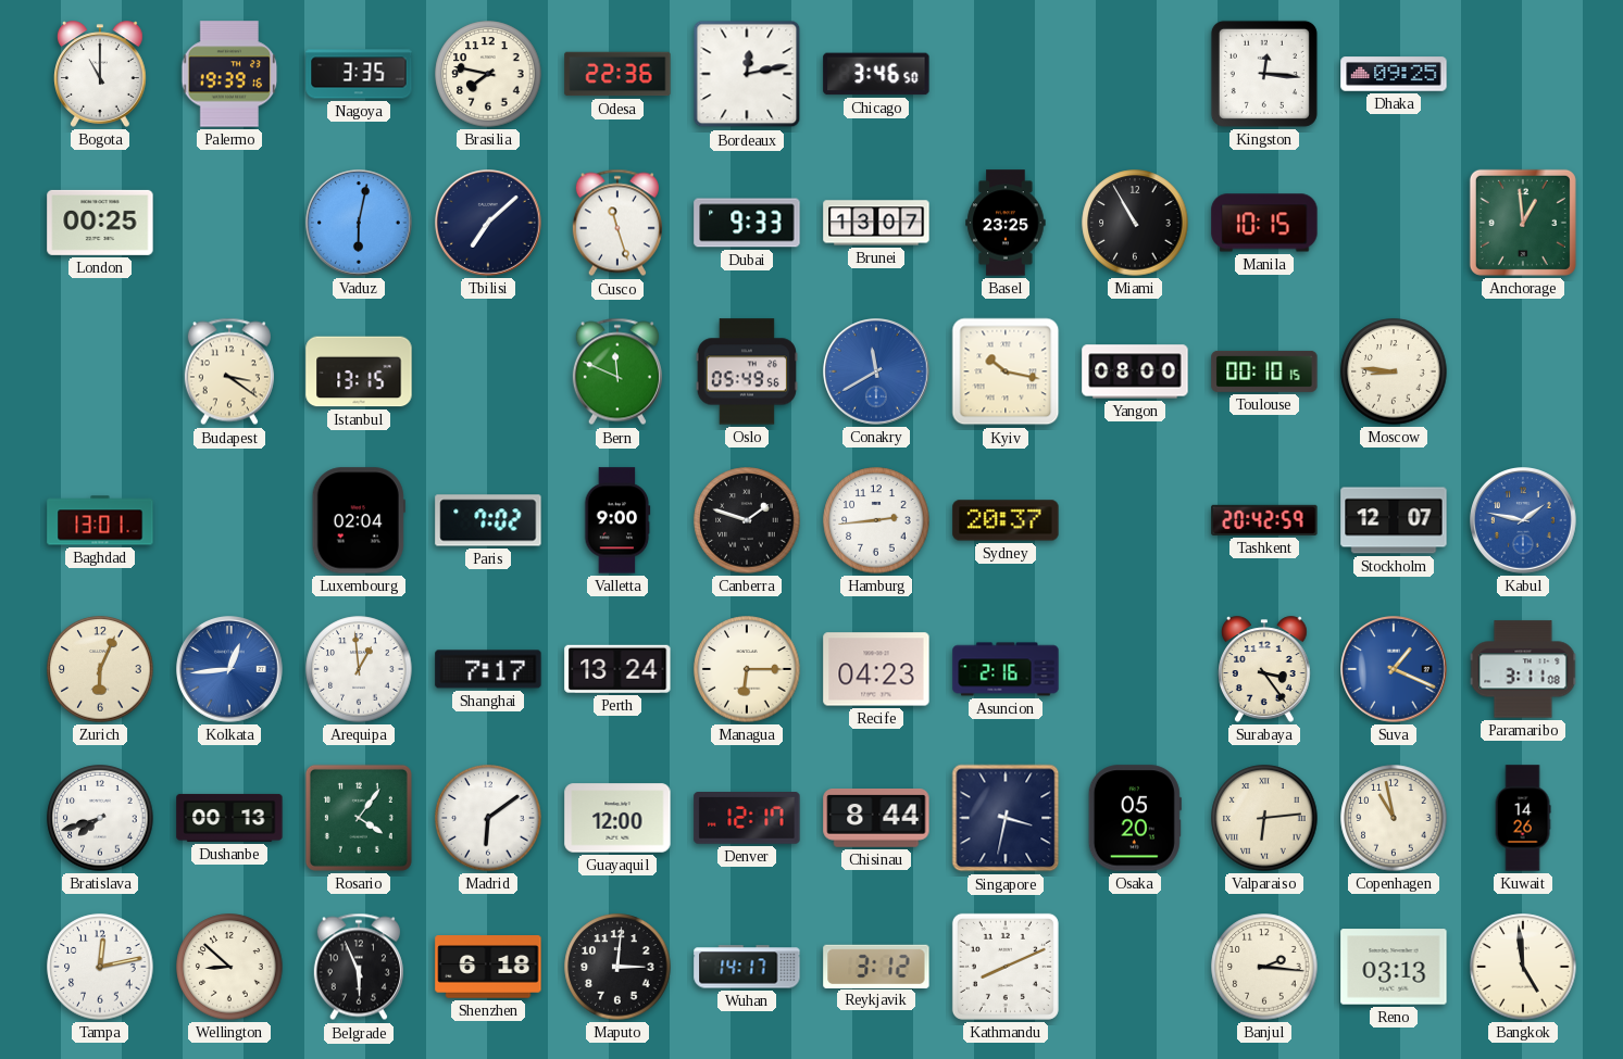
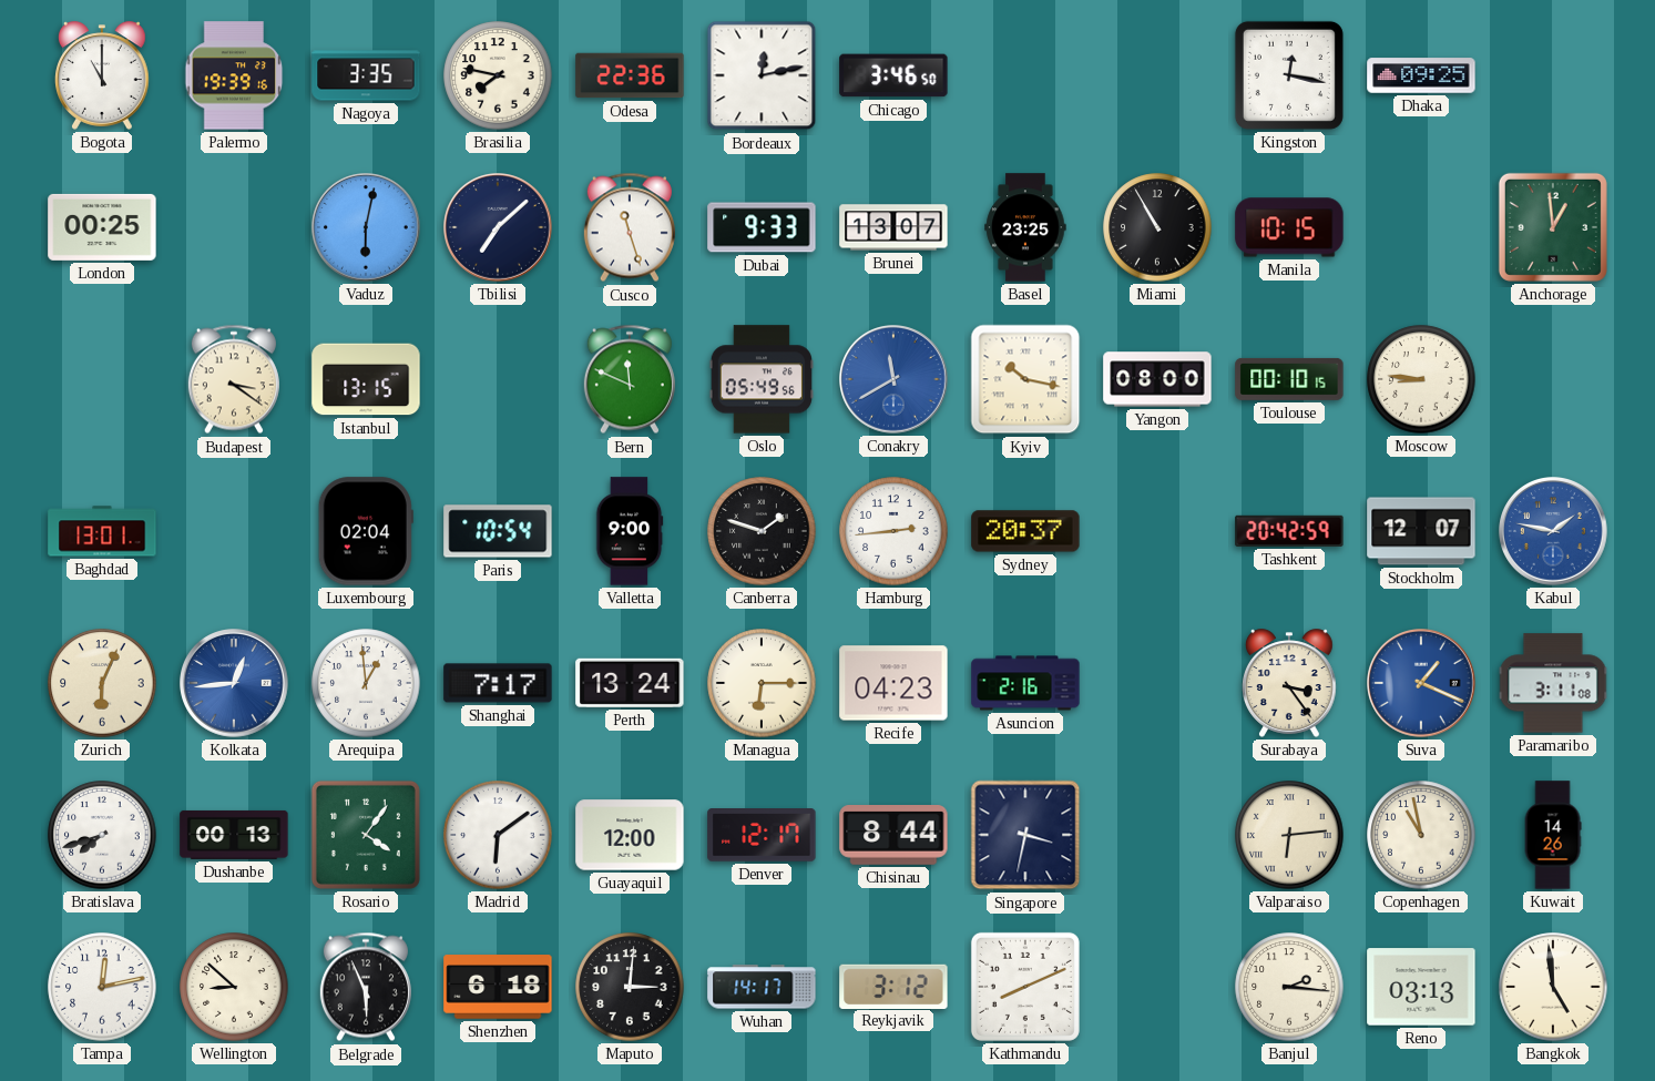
Kingston: 12:16 -> 12:17
Paris: 7:02 -> 10:54
Osaka: 05:20 -> none
